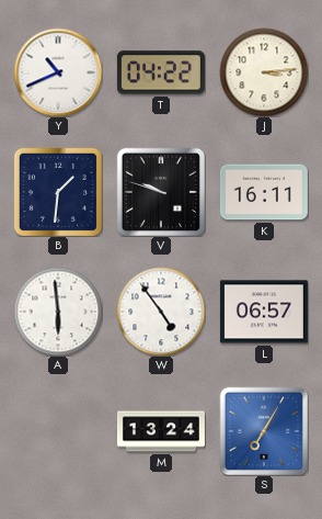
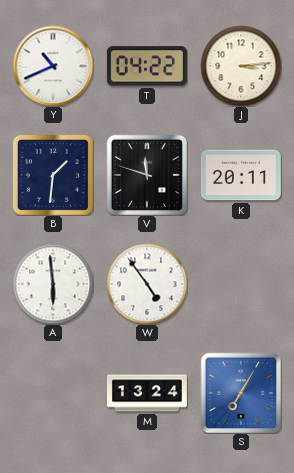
V: 9:48 -> 11:48
K: 16:11 -> 20:11
L: 06:57 -> none
